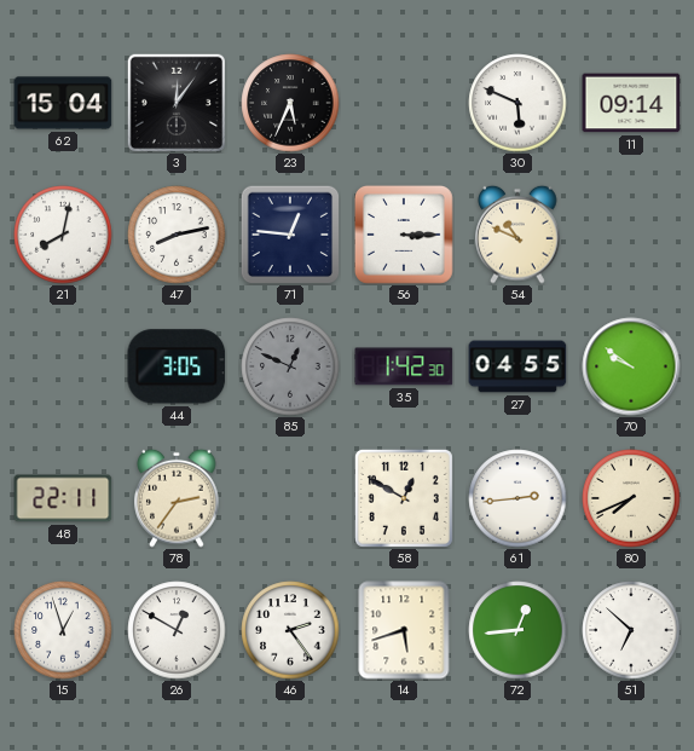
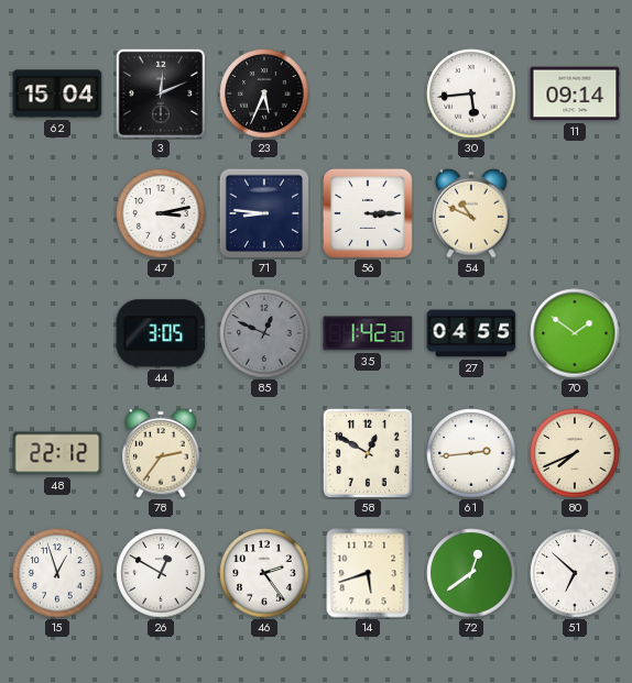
3: 12:06 -> 12:11
30: 5:49 -> 5:44
21: 8:02 -> none
47: 8:13 -> 3:13
71: 12:46 -> 8:46
70: 9:51 -> 1:51
48: 22:11 -> 22:12
72: 12:44 -> 12:39
